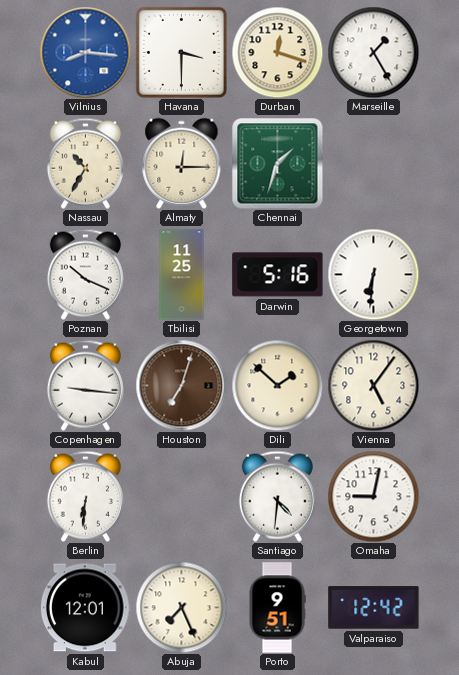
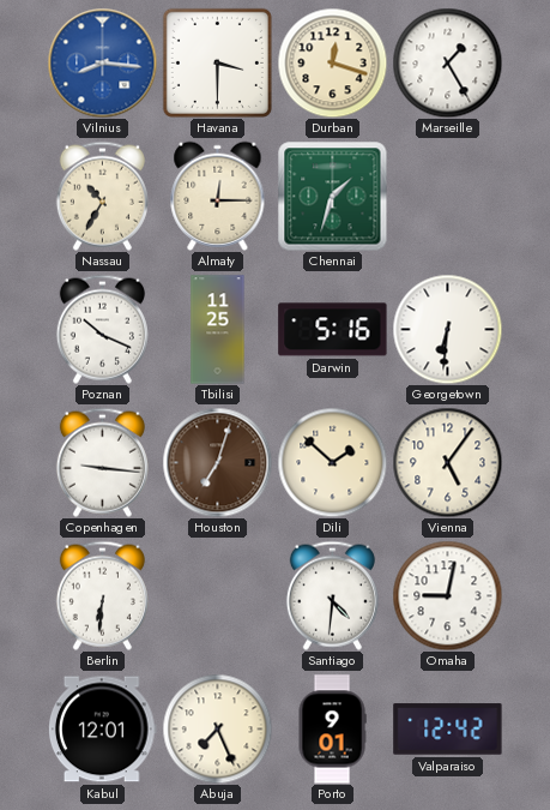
Porto: 9:51 -> 9:01
